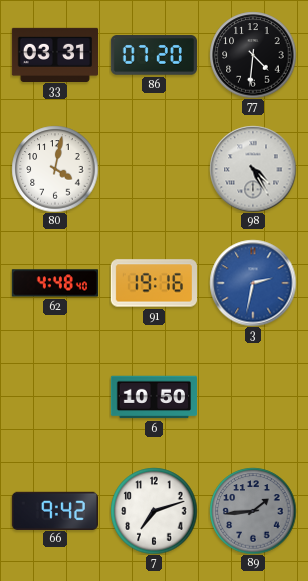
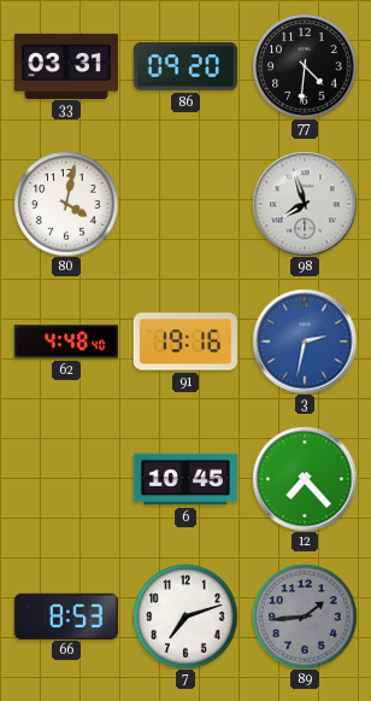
86: 07:20 -> 09:20
98: 4:25 -> 7:57
6: 10:50 -> 10:45
12: none -> 7:23
66: 9:42 -> 8:53
